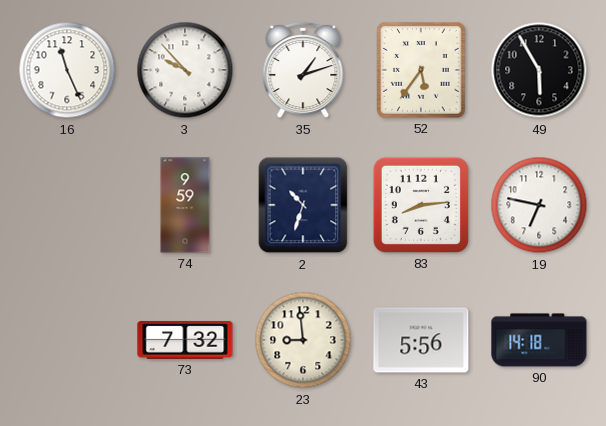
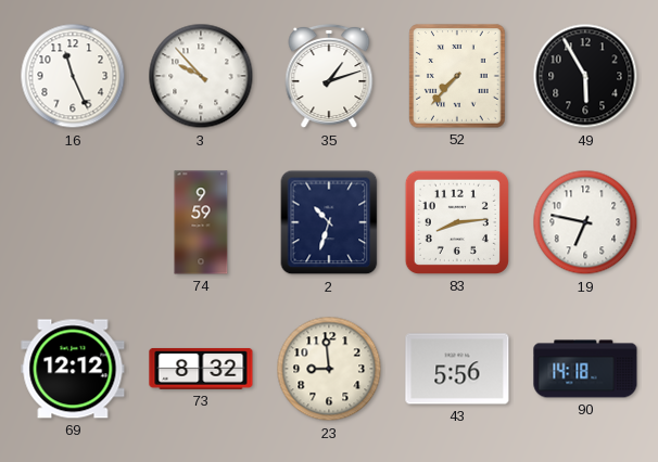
52: 5:36 -> 7:37
69: none -> 12:12
73: 7:32 -> 8:32
